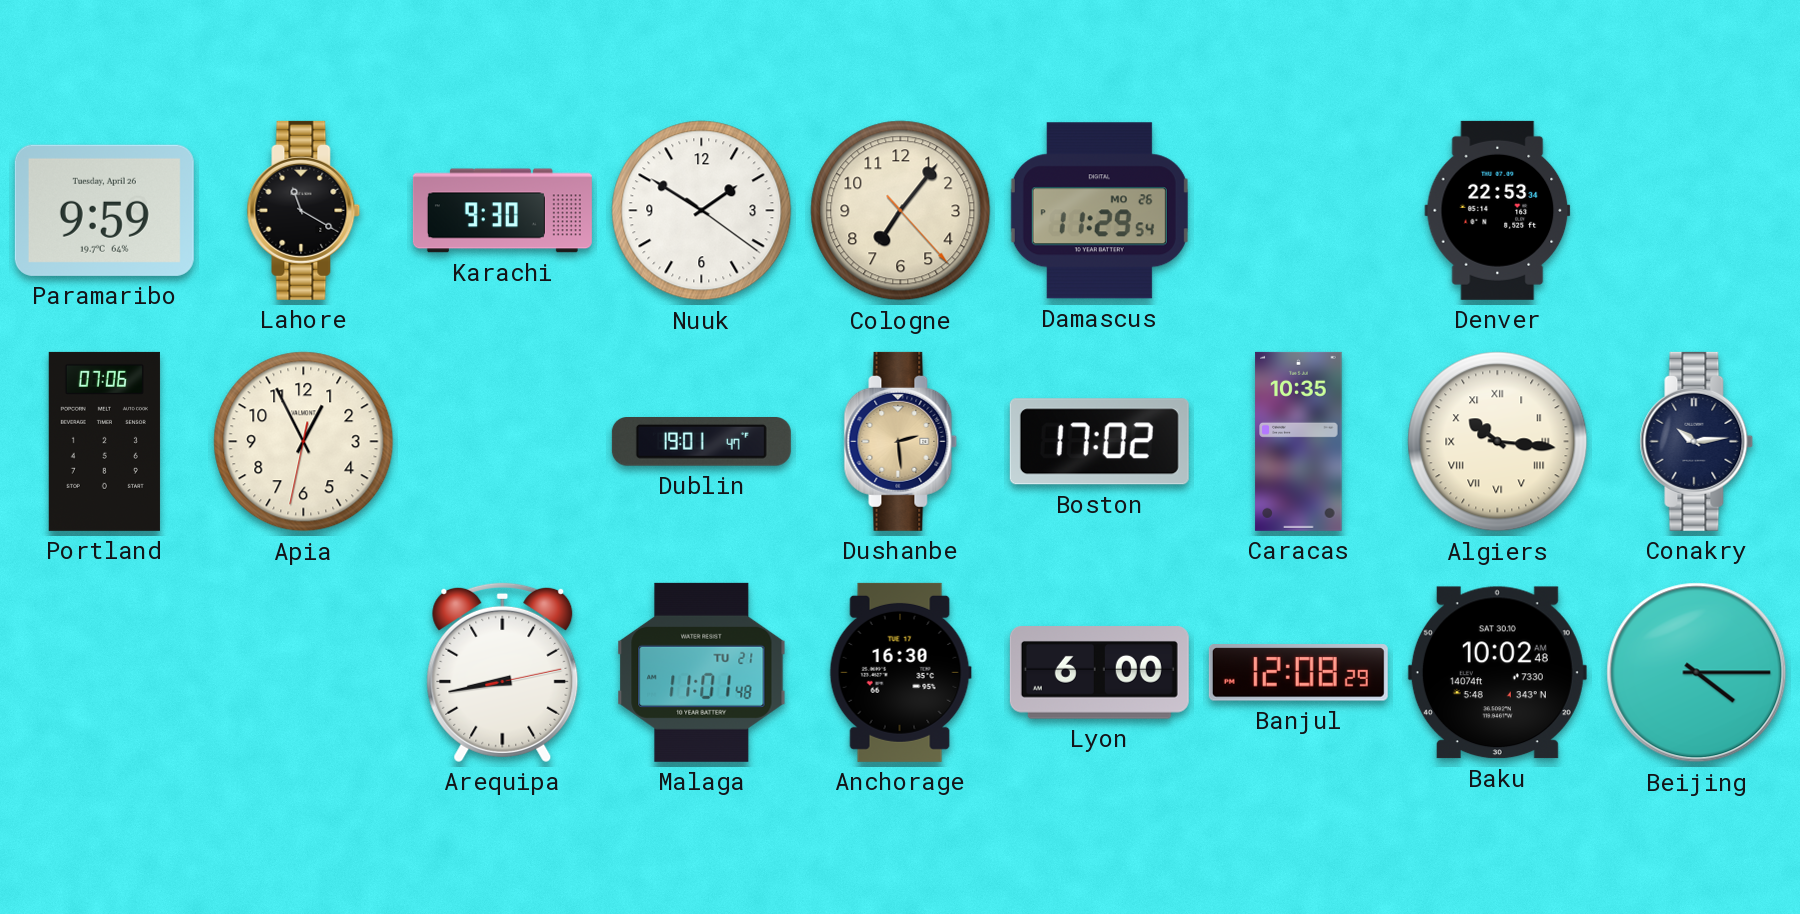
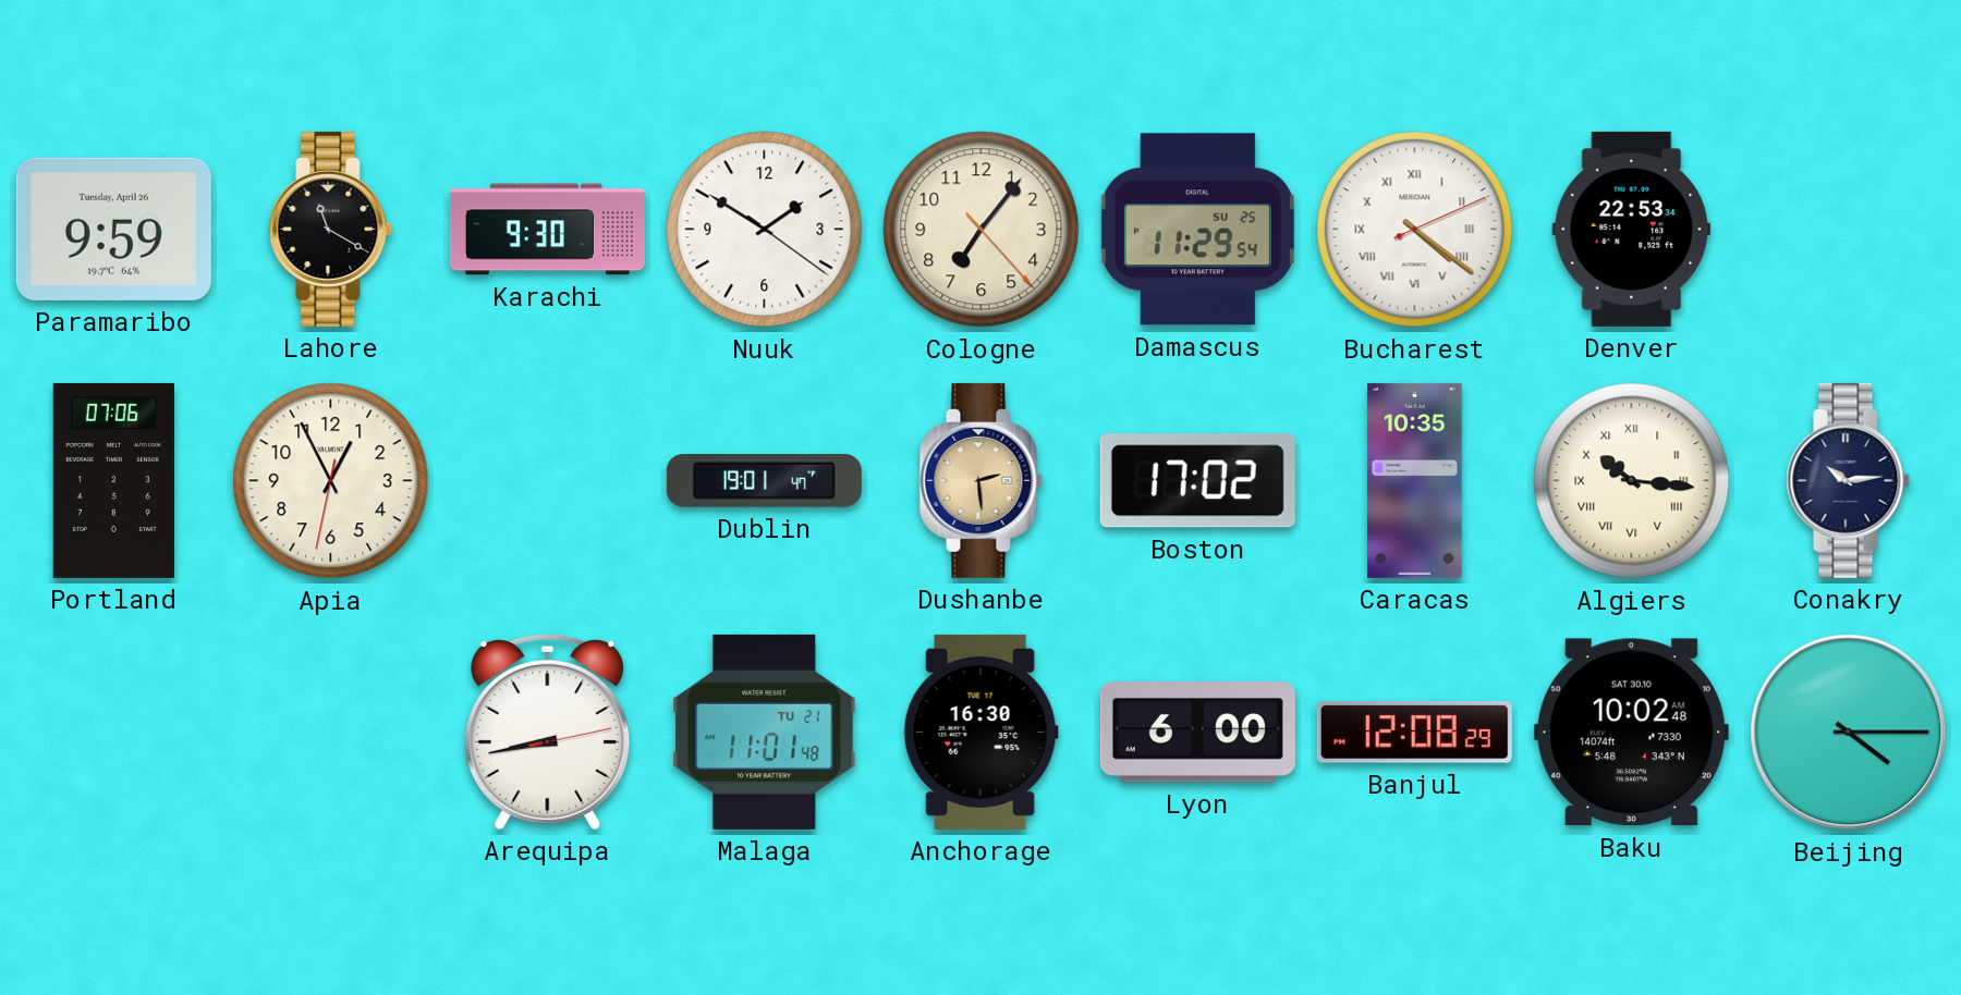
Damascus date: MO 26 -> SU 25
Bucharest: none -> 4:21
